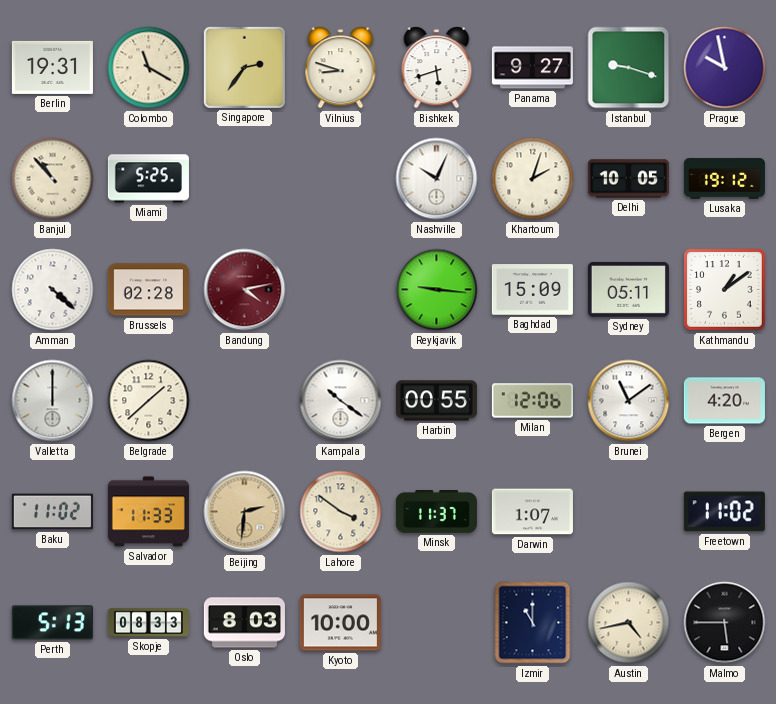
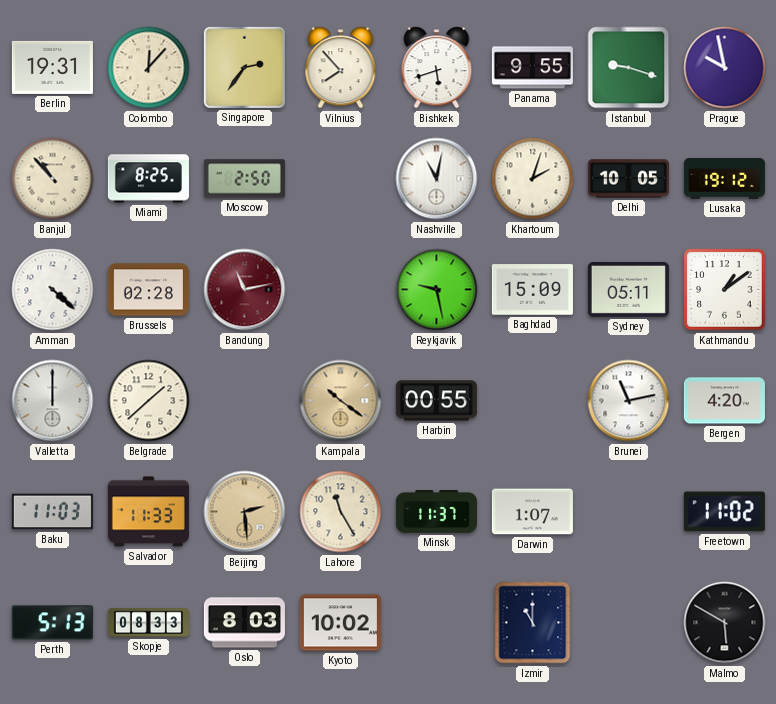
Colombo: 11:20 -> 12:07
Vilnius: 8:48 -> 7:53
Panama: 9:27 -> 9:55
Miami: 5:25 -> 8:25
Moscow: none -> 2:50
Nashville: 10:04 -> 11:02
Bandung: 4:13 -> 11:13
Reykjavik: 9:16 -> 9:28
Kampala dial: white -> champagne
Milan: 12:06 -> none
Brunei: 11:09 -> 11:13
Baku: 11:02 -> 11:03
Beijing: 2:31 -> 2:29
Lahore: 3:51 -> 11:25
Kyoto: 10:00 -> 10:02
Austin: 4:43 -> none
Malmo: 5:45 -> 5:50
